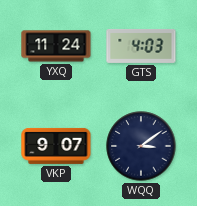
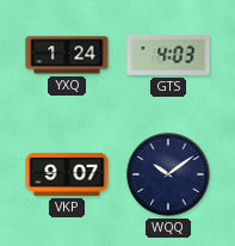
YXQ: 11:24 -> 1:24
WQQ: 3:09 -> 10:09
